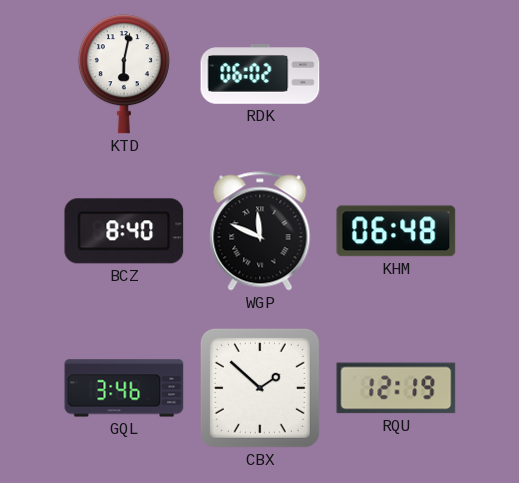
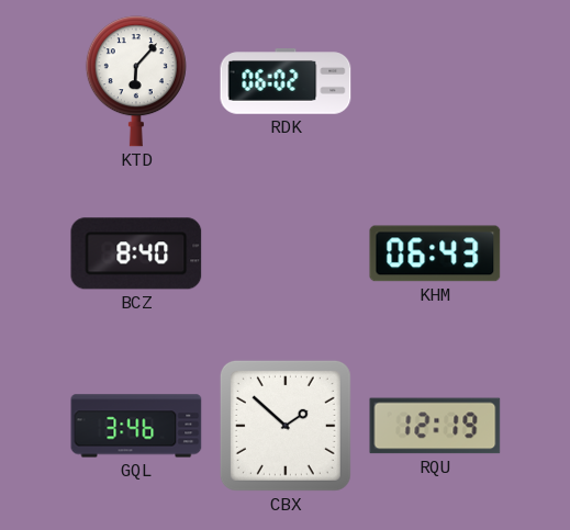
KTD: 6:02 -> 6:07
WGP: 11:49 -> none
KHM: 06:48 -> 06:43
